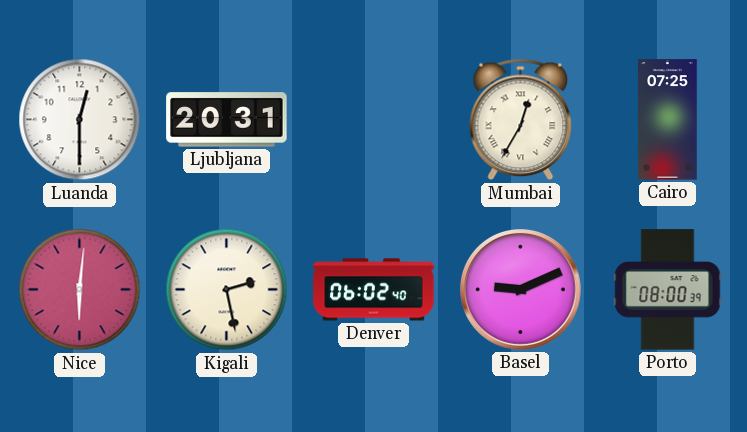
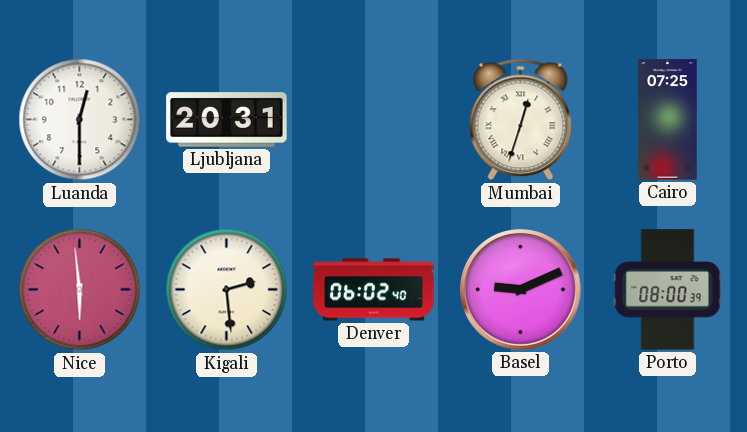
Mumbai: 12:35 -> 12:33
Nice: 6:01 -> 5:59
Kigali: 2:28 -> 2:29
